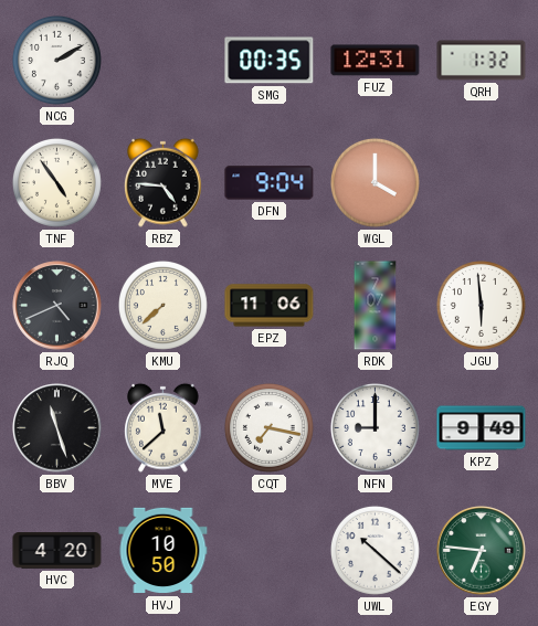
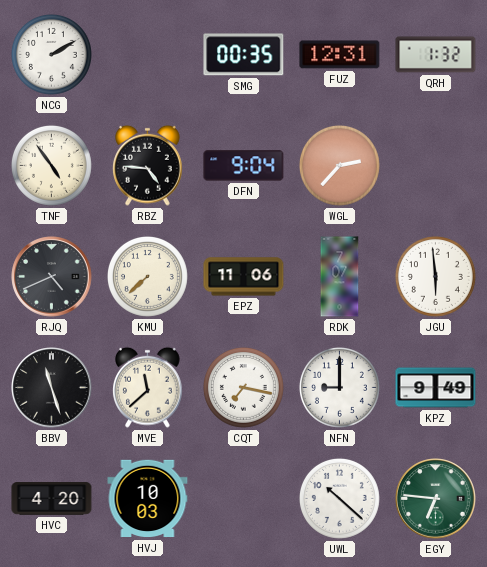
WGL: 4:00 -> 2:37
HVJ: 10:50 -> 10:03
